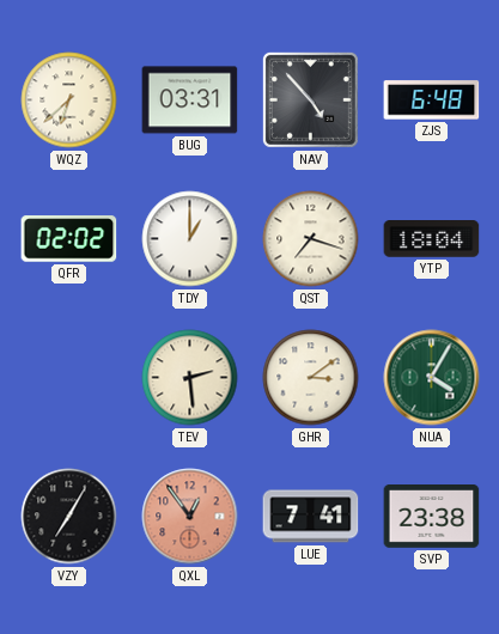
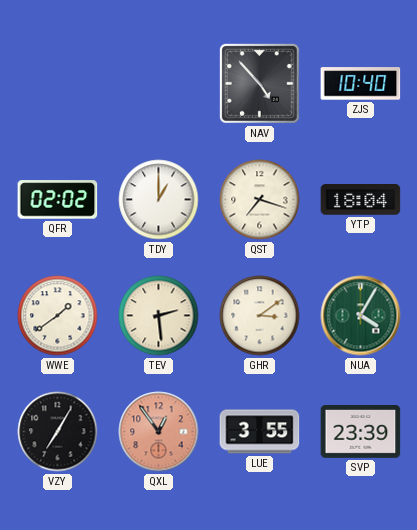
WQZ: 6:38 -> none
BUG: 03:31 -> none
ZJS: 6:48 -> 10:40
WWE: none -> 1:39
LUE: 7:41 -> 3:55
SVP: 23:38 -> 23:39
